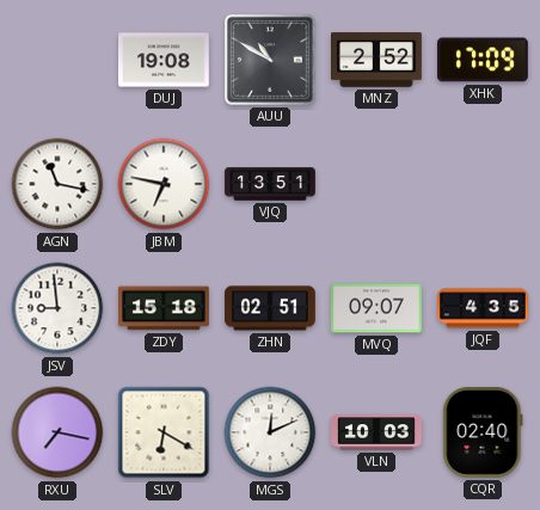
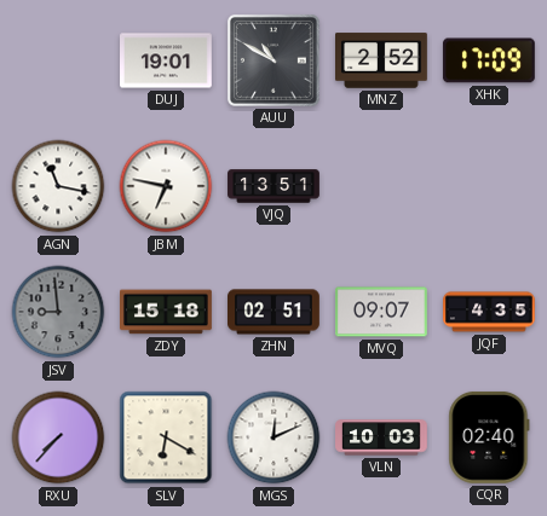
DUJ: 19:08 -> 19:01
JSV dial: white -> grey
RXU: 7:17 -> 7:37
